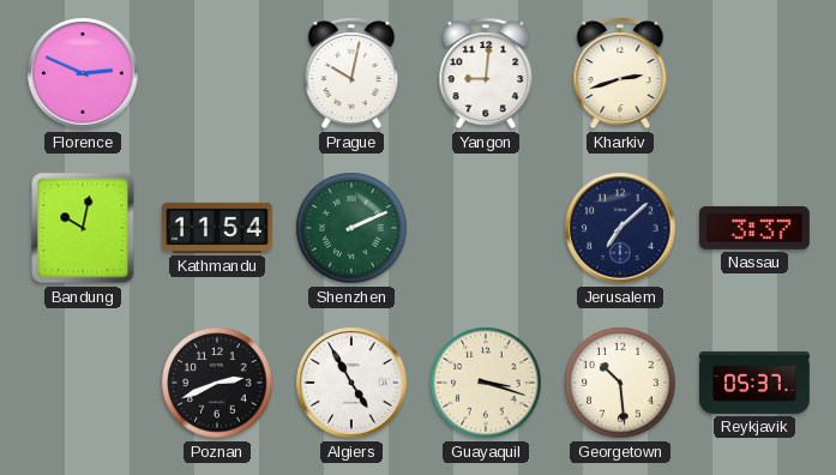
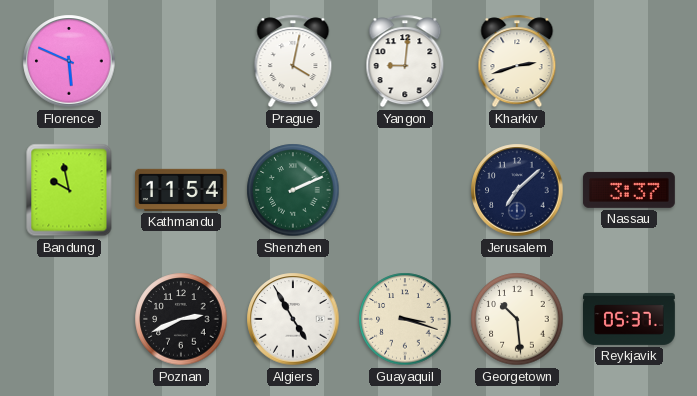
Florence: 2:49 -> 5:49
Prague: 10:02 -> 4:02
Bandung: 10:02 -> 9:58
